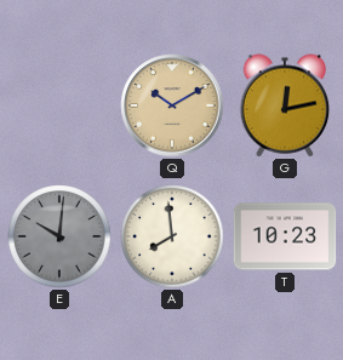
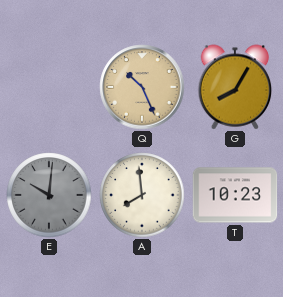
Q: 10:10 -> 10:26
G: 12:13 -> 8:05
